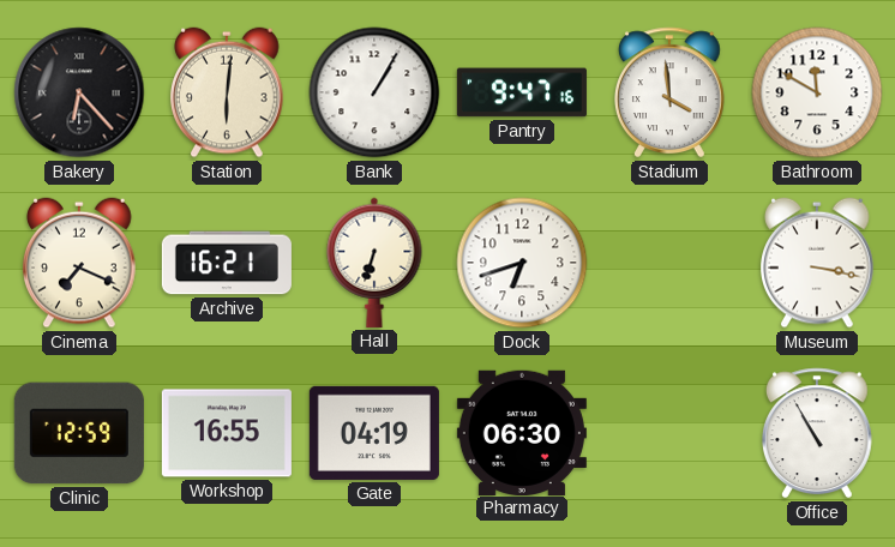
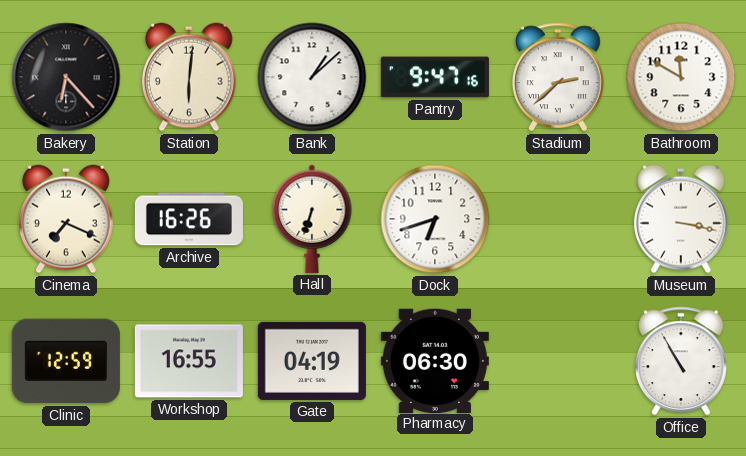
Bank: 1:05 -> 1:08
Stadium: 3:59 -> 2:38
Archive: 16:21 -> 16:26
